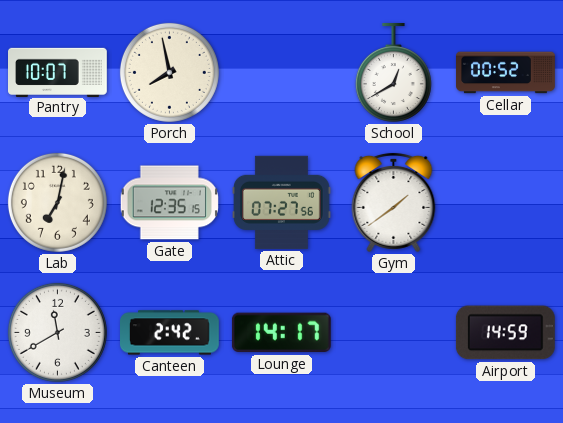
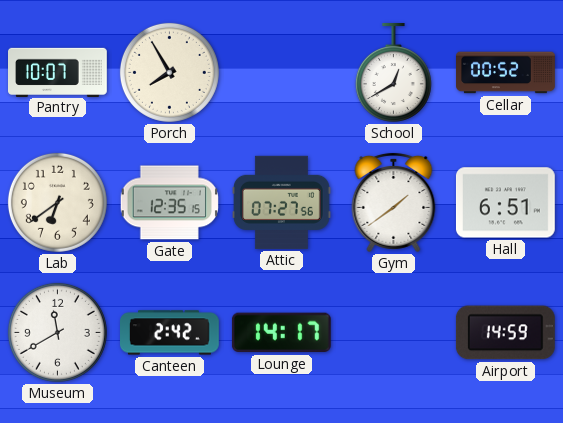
Porch: 7:58 -> 7:55
Lab: 7:02 -> 6:39
Hall: none -> 6:51
